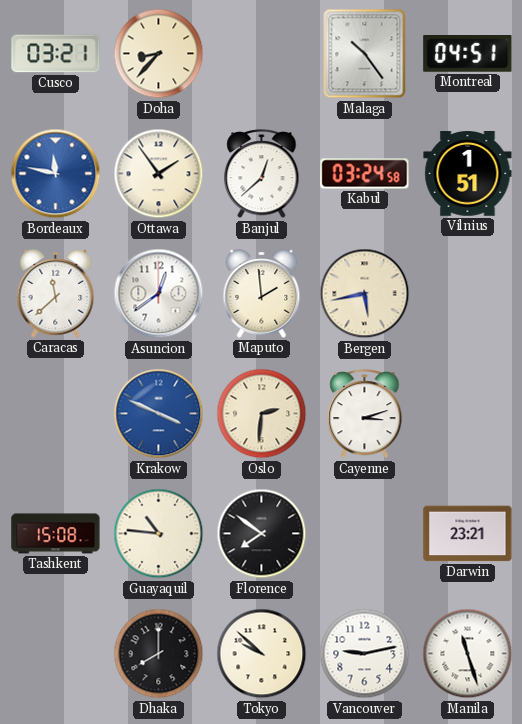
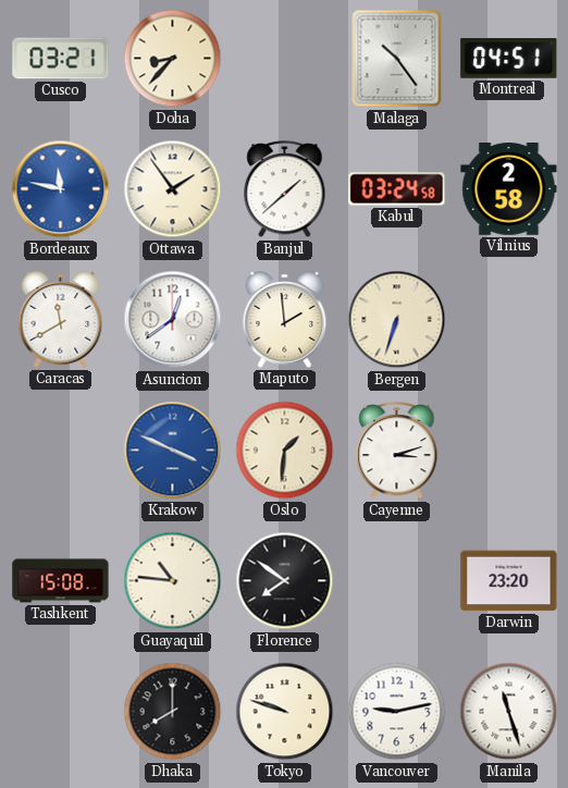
Banjul: 12:38 -> 1:38
Vilnius: 1:51 -> 2:58
Caracas: 11:38 -> 11:40
Bergen: 5:43 -> 6:33
Oslo: 2:31 -> 1:31
Darwin: 23:21 -> 23:20
Tokyo: 9:52 -> 9:48
